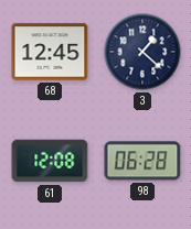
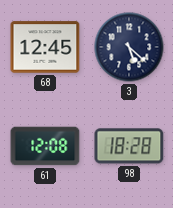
3: 1:22 -> 5:22
98: 06:28 -> 18:28
